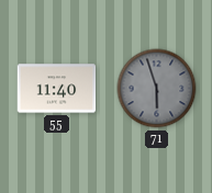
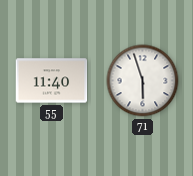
71 dial: grey -> white
